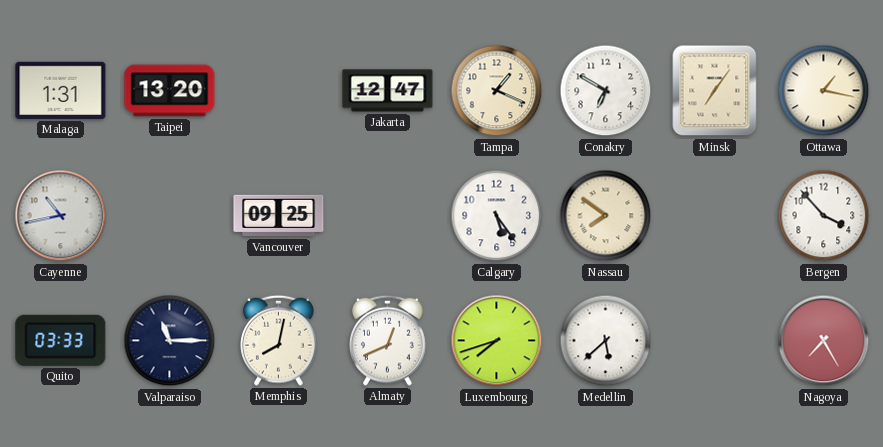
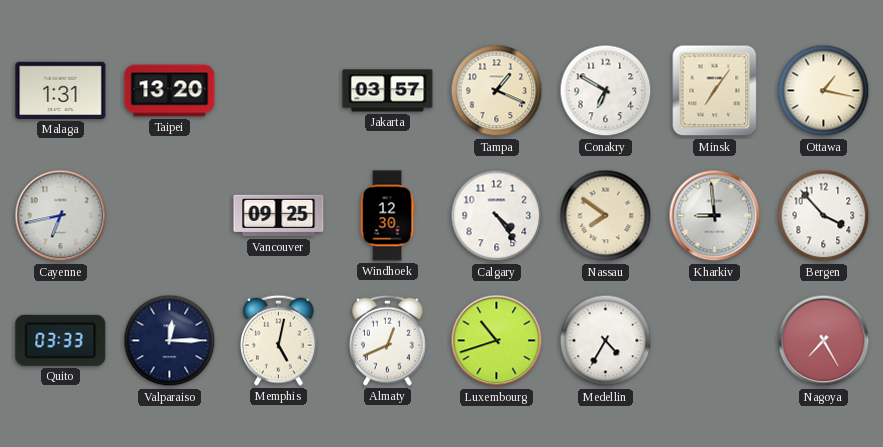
Jakarta: 12:47 -> 03:57
Cayenne: 10:43 -> 6:43
Windhoek: none -> 12:30
Calgary: 5:24 -> 4:24
Kharkiv: none -> 8:59
Valparaiso: 11:15 -> 12:15
Memphis: 8:02 -> 5:02
Luxembourg: 7:42 -> 10:42
Medellin: 5:38 -> 4:35
